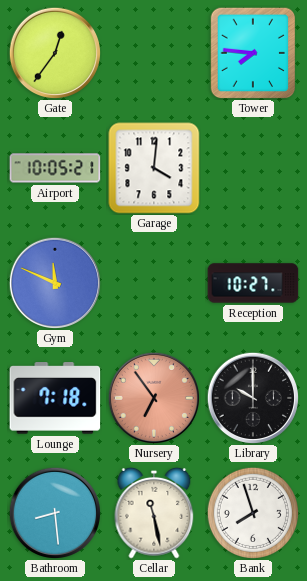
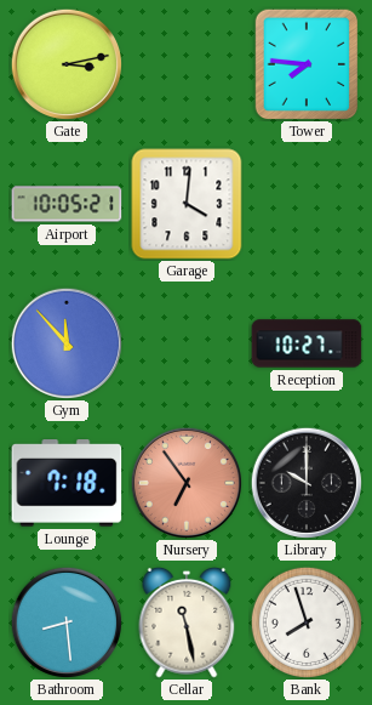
Gate: 12:36 -> 3:13
Gym: 11:49 -> 11:53
